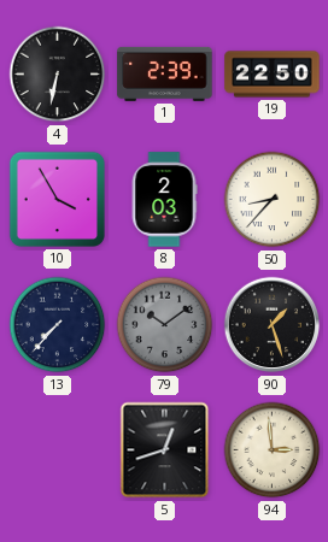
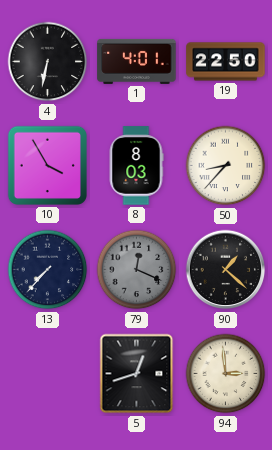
1: 2:39 -> 4:01
8: 2:03 -> 8:03
79: 10:09 -> 12:19
90: 1:27 -> 1:22
